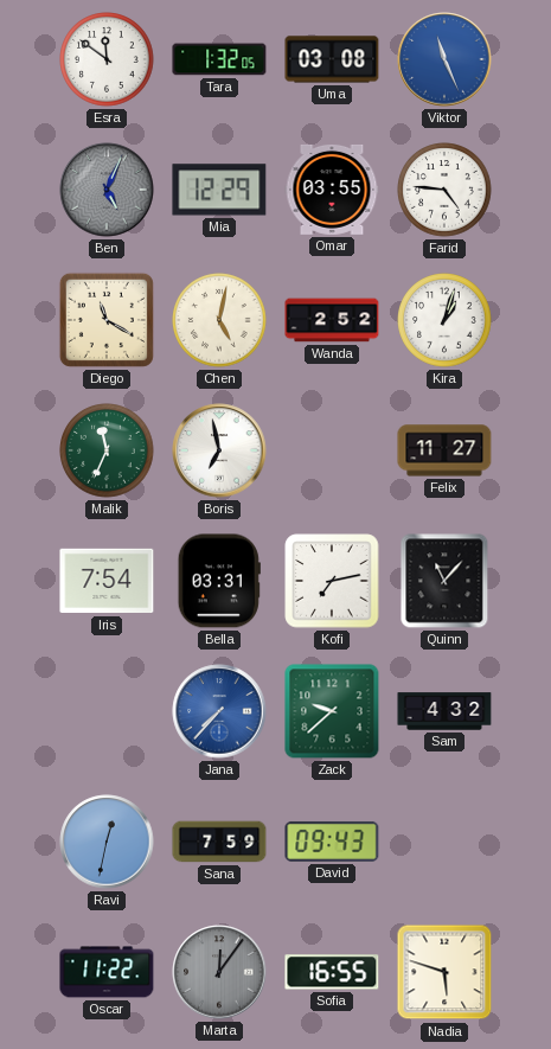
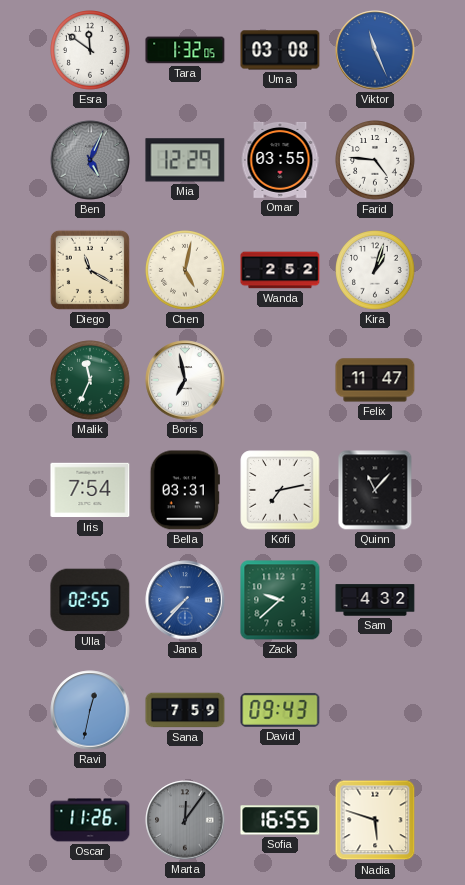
Felix: 11:27 -> 11:47
Ulla: none -> 02:55
Oscar: 11:22 -> 11:26
